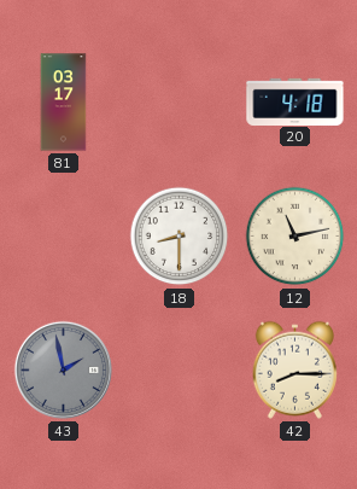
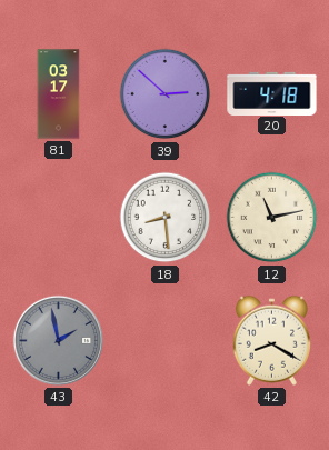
39: none -> 2:52
18: 8:30 -> 8:29
42: 8:15 -> 8:20
